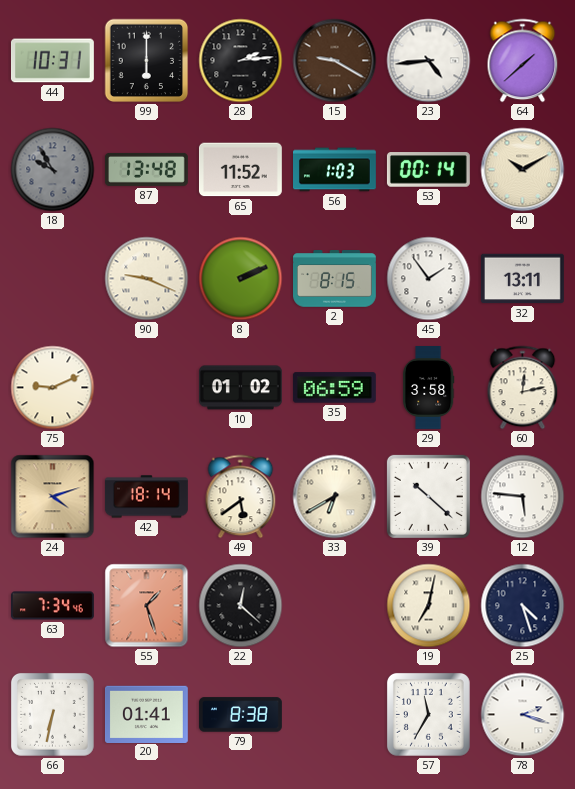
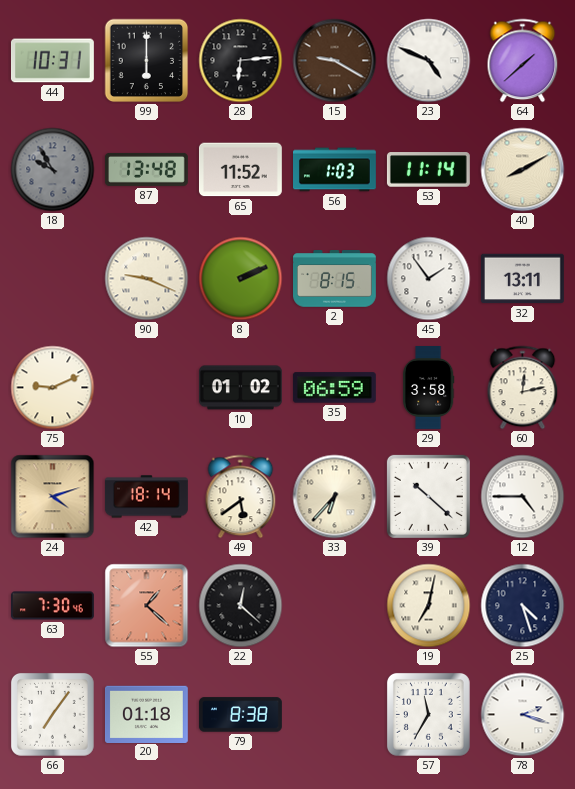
28: 2:14 -> 6:14
23: 4:44 -> 4:49
53: 00:14 -> 11:14
40: 10:10 -> 8:10
33: 6:40 -> 6:37
12: 5:46 -> 4:45
63: 7:34 -> 7:30
55: 1:27 -> 1:22
66: 6:32 -> 7:06
20: 01:41 -> 01:18
